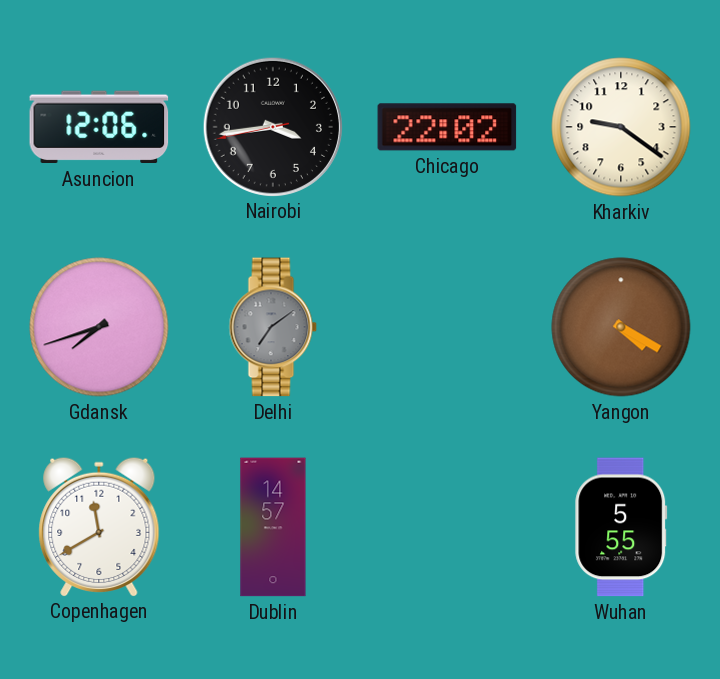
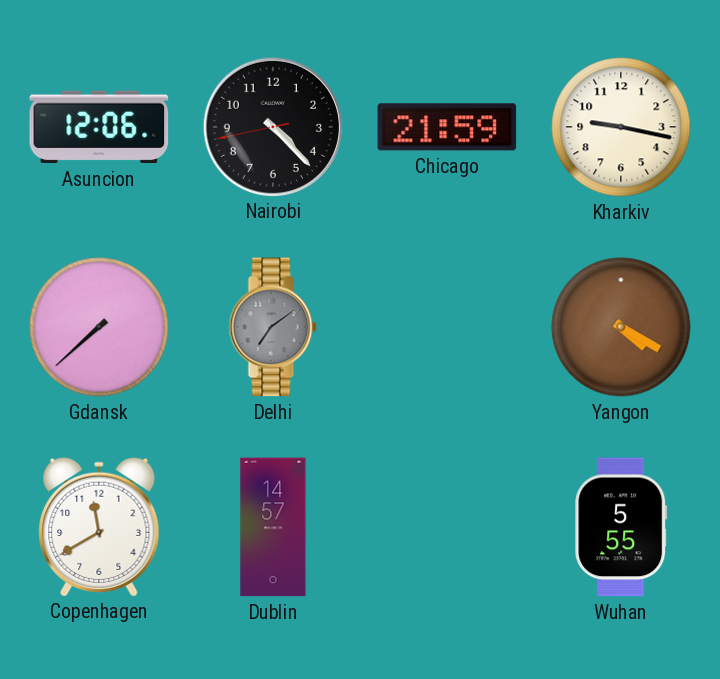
Nairobi: 3:43 -> 4:22
Chicago: 22:02 -> 21:59
Kharkiv: 9:21 -> 9:17
Gdansk: 7:42 -> 7:38
